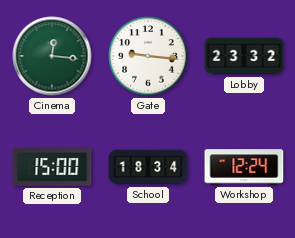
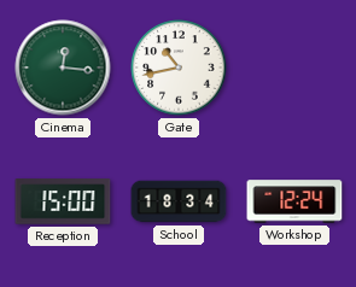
Gate: 9:16 -> 10:43
Lobby: 23:32 -> none
